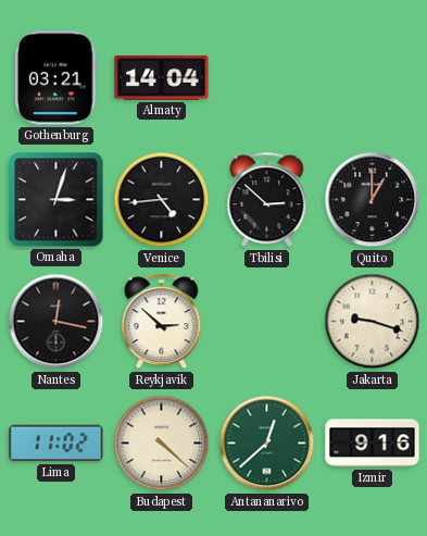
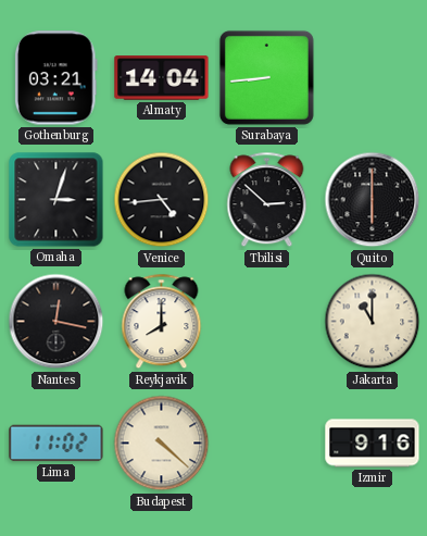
Surabaya: none -> 8:44
Quito: 1:00 -> 6:00
Reykjavik: 2:52 -> 8:00
Jakarta: 9:18 -> 11:00
Antananarivo: 12:38 -> none
